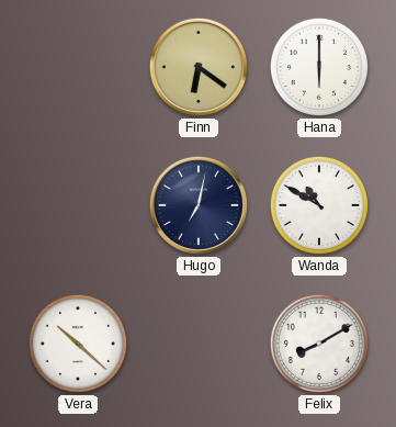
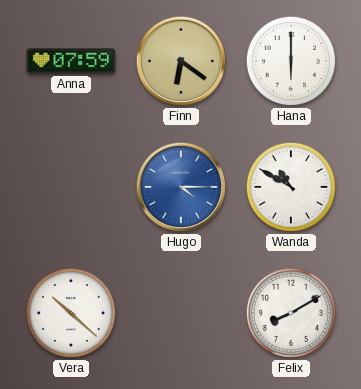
Anna: none -> 07:59
Hugo: 7:02 -> 4:15
Hugo dial: navy -> blue
